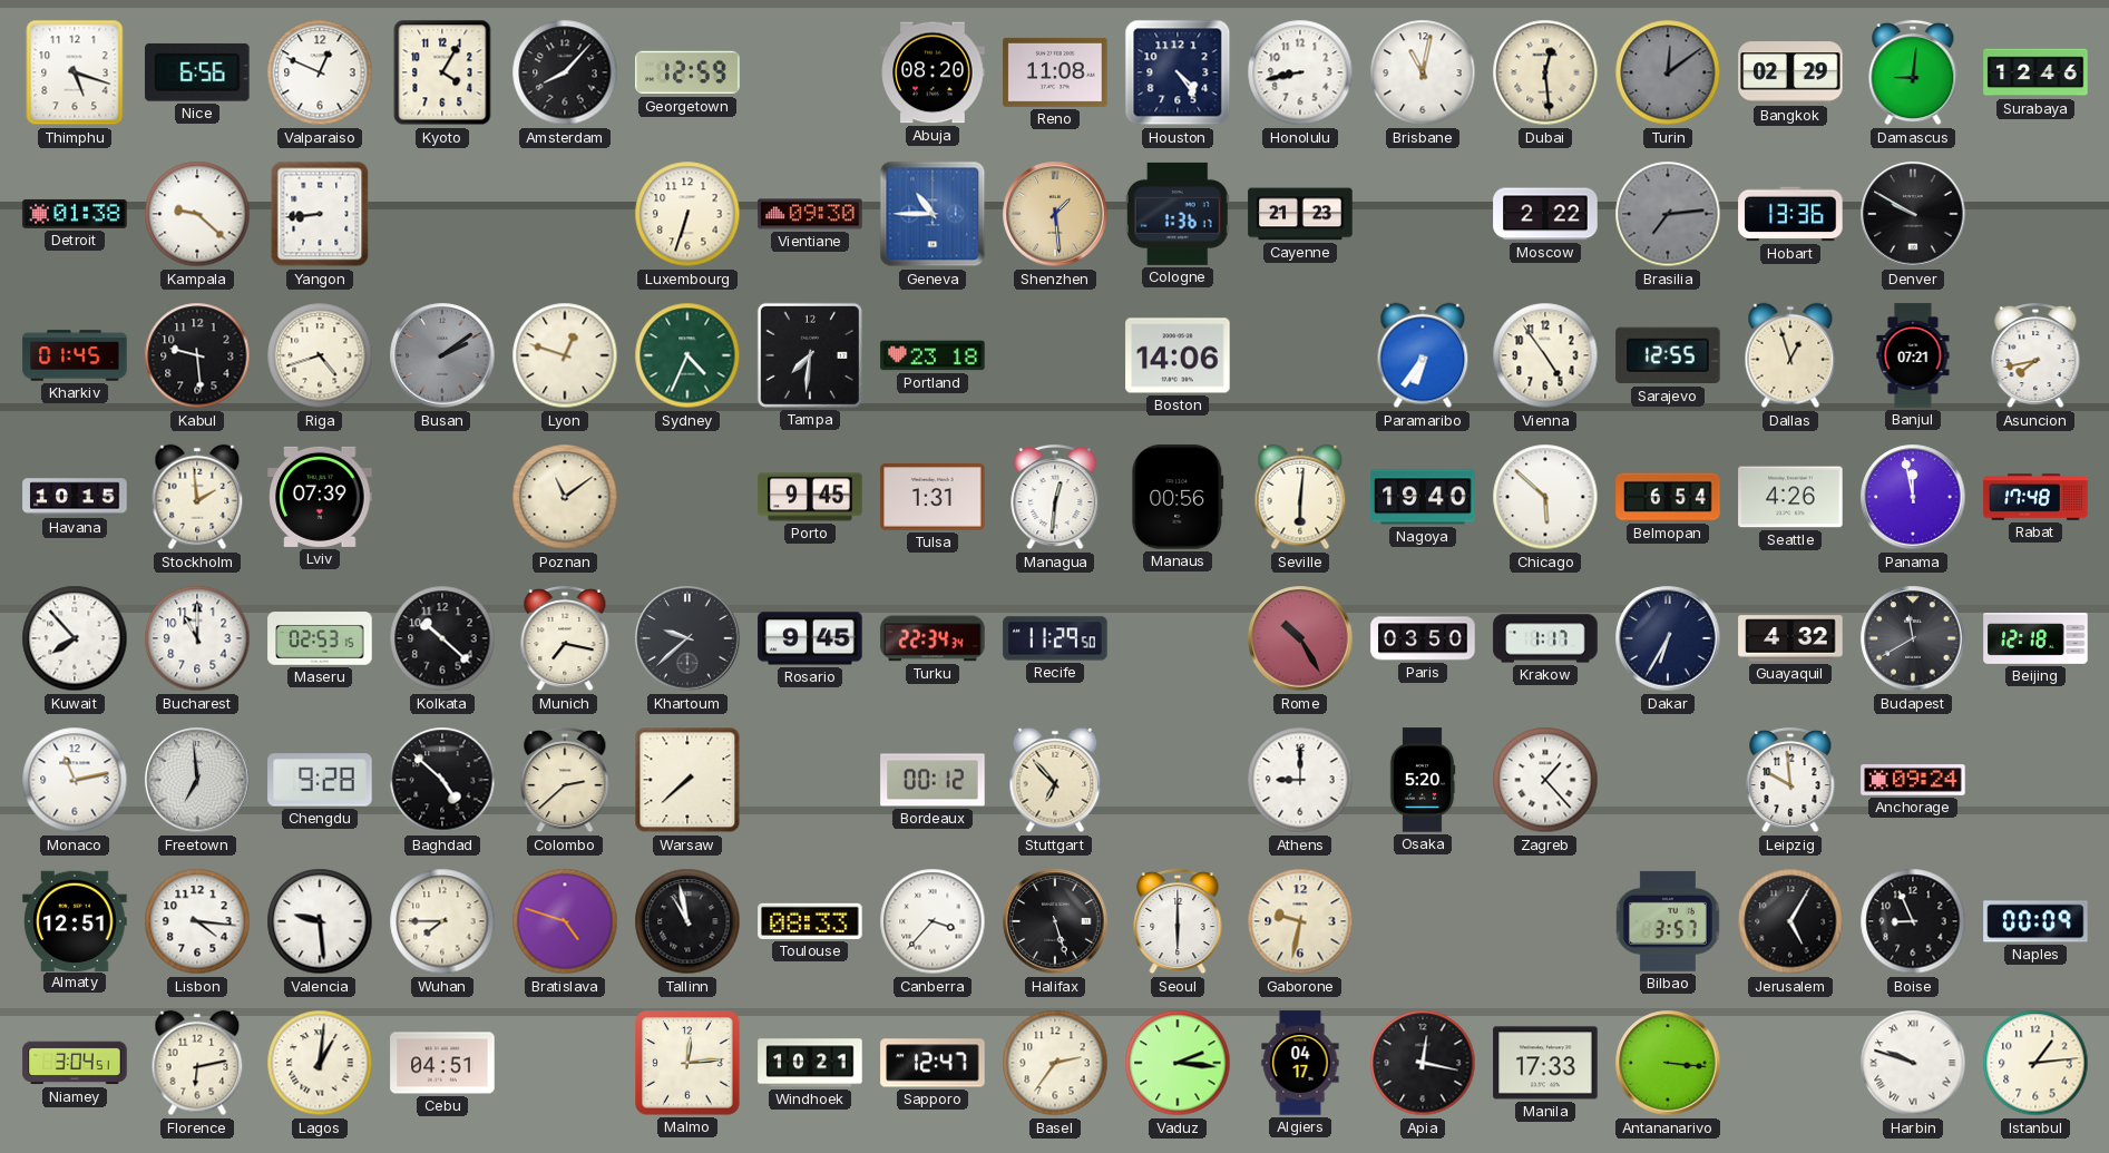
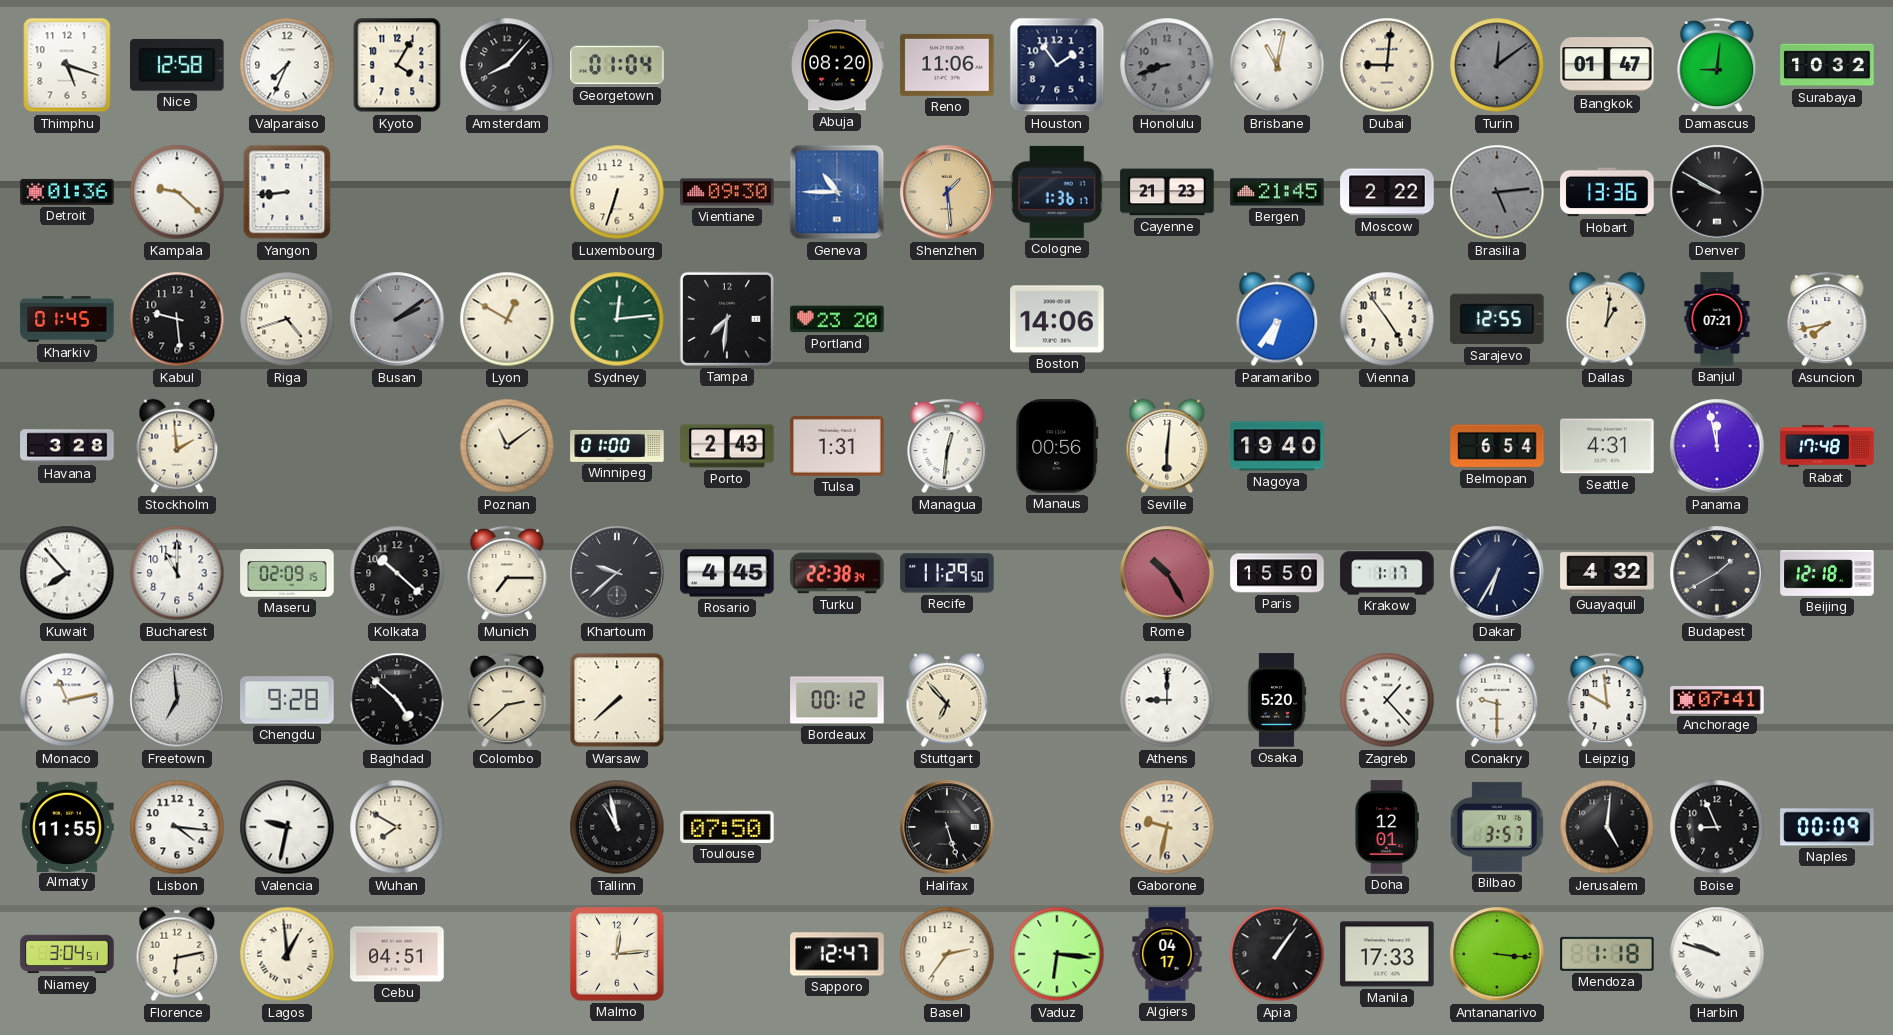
Nice: 6:56 -> 12:58
Valparaiso: 12:49 -> 7:34
Georgetown: 12:59 -> 01:04
Reno: 11:08 -> 11:06
Houston: 4:24 -> 1:54
Honolulu: 8:43 -> 8:42
Honolulu dial: white -> grey
Dubai: 12:29 -> 9:01
Bangkok: 02:29 -> 01:47
Surabaya: 12:46 -> 10:32
Detroit: 01:38 -> 01:36
Bergen: none -> 21:45
Brasilia: 7:14 -> 5:14
Lyon: 12:48 -> 12:50
Sydney: 4:34 -> 12:14
Portland: 23:18 -> 23:20
Dallas: 12:57 -> 1:01
Havana: 10:15 -> 3:28
Lviv: 07:39 -> none
Winnipeg: none -> 01:00
Porto: 9:45 -> 2:43
Chicago: 5:52 -> none
Seattle: 4:26 -> 4:31
Maseru: 02:53 -> 02:09
Munich: 7:17 -> 7:15
Rosario: 9:45 -> 4:45
Turku: 22:34 -> 22:38
Paris: 03:50 -> 15:50
Budapest: 11:40 -> 1:40
Conakry: none -> 9:30
Anchorage: 09:24 -> 07:41
Almaty: 12:51 -> 11:55
Valencia: 9:29 -> 9:32
Wuhan: 7:45 -> 7:50
Bratislava: 4:48 -> none
Toulouse: 08:33 -> 07:50
Canberra: 3:37 -> none
Seoul: 6:00 -> none
Doha: none -> 12:01
Jerusalem: 5:05 -> 5:01
Lagos: 1:01 -> 12:59
Windhoek: 10:21 -> none
Vaduz: 2:16 -> 6:16
Apia: 12:17 -> 1:06
Mendoza: none -> 1:18
Istanbul: 1:14 -> none
